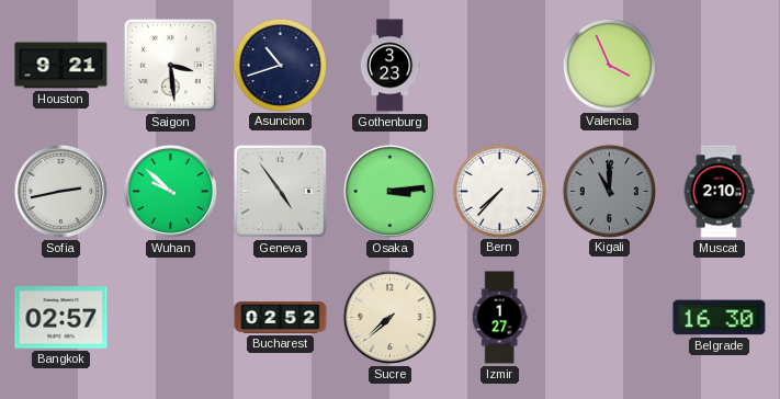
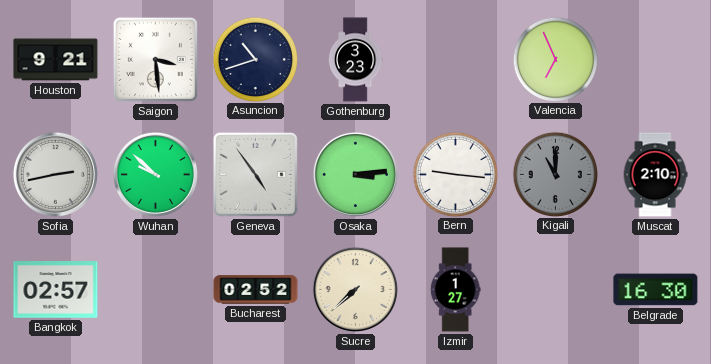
Valencia: 3:56 -> 6:56
Bern: 7:37 -> 9:16
